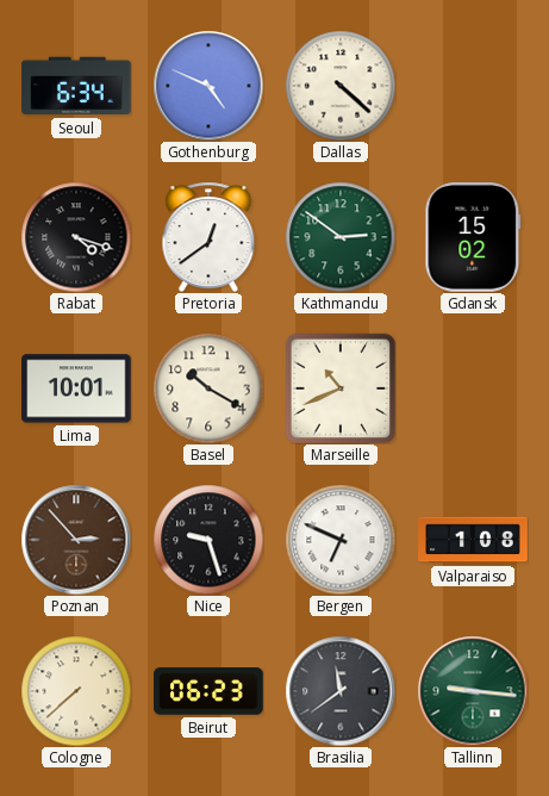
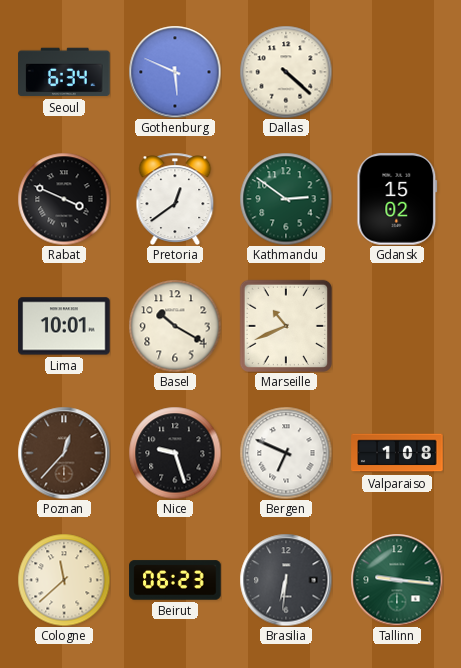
Gothenburg: 4:49 -> 5:49
Rabat: 4:18 -> 3:49
Poznan: 2:53 -> 12:37
Cologne: 7:38 -> 11:38
Brasilia: 11:39 -> 6:31
